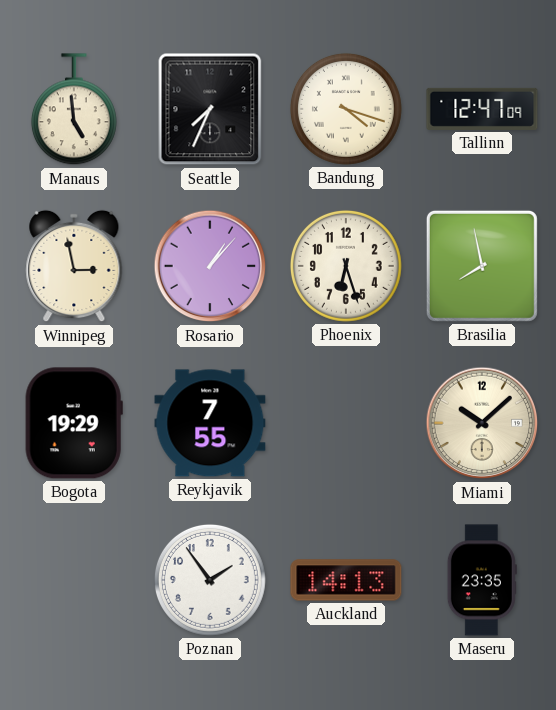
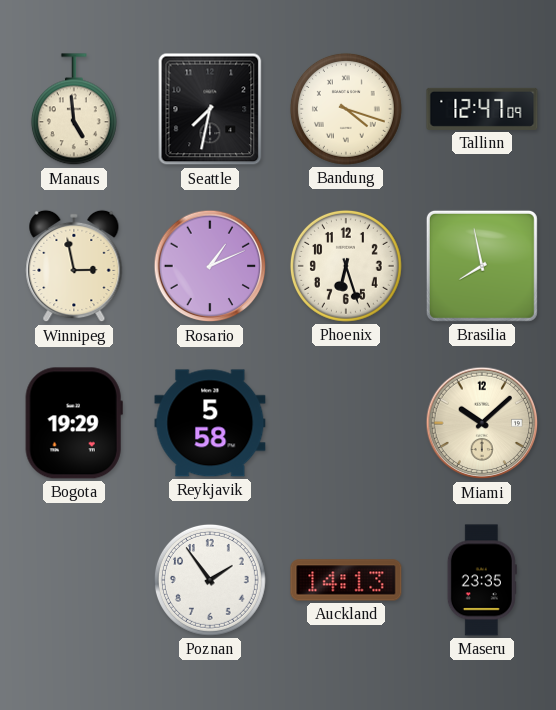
Seattle: 7:34 -> 7:32
Rosario: 1:07 -> 1:11
Reykjavik: 7:55 -> 5:58
